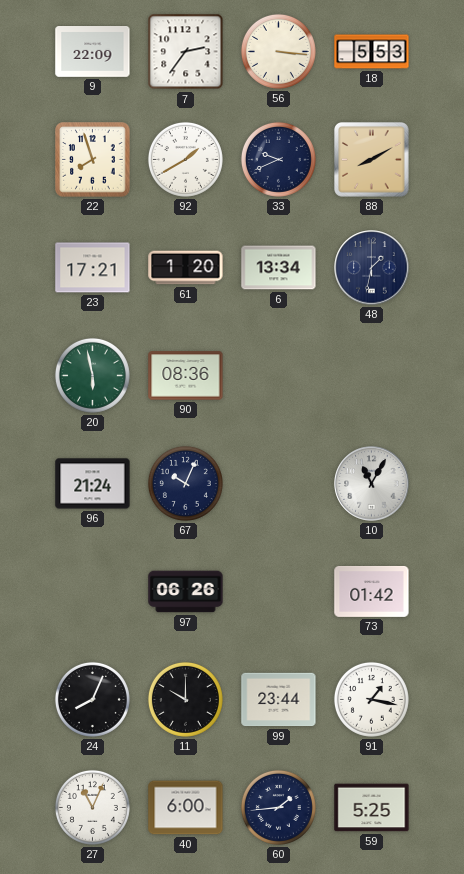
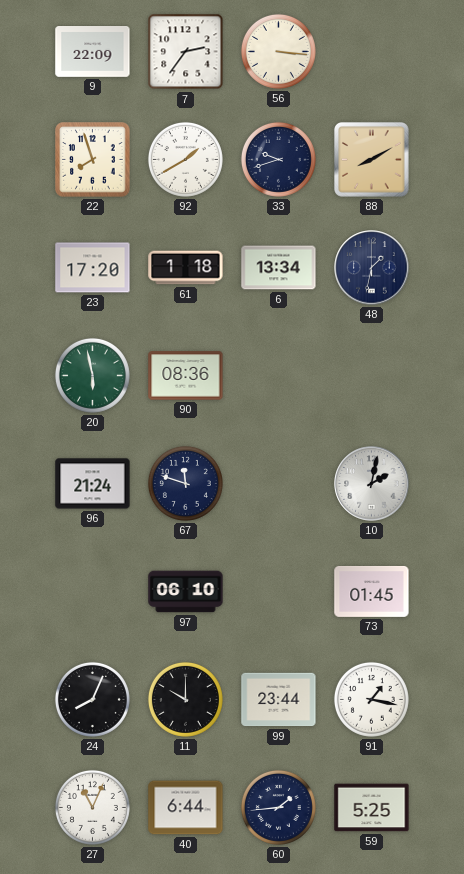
18: 5:53 -> none
33: 9:41 -> 9:42
23: 17:21 -> 17:20
61: 1:20 -> 1:18
67: 10:04 -> 11:48
10: 11:05 -> 2:02
97: 06:26 -> 06:10
73: 01:42 -> 01:45
40: 6:00 -> 6:44
